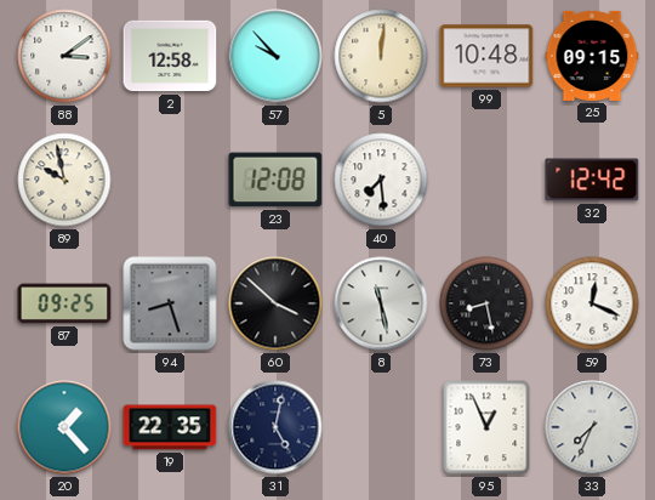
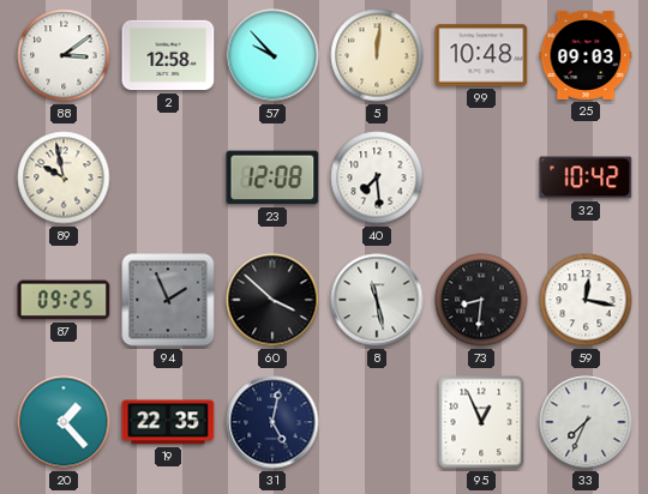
25: 09:15 -> 09:03
32: 12:42 -> 10:42
94: 8:27 -> 1:56
73: 8:28 -> 8:31
59: 12:19 -> 12:17
